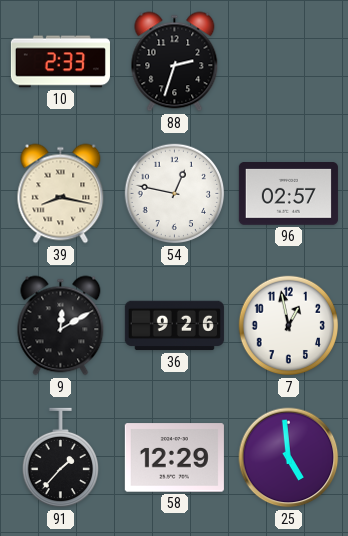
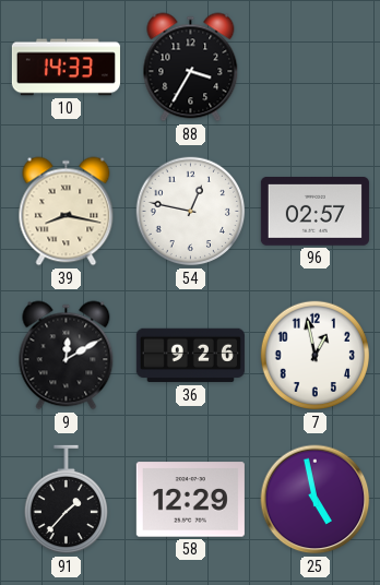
10: 2:33 -> 14:33
88: 2:33 -> 3:35
25: 4:59 -> 4:58
